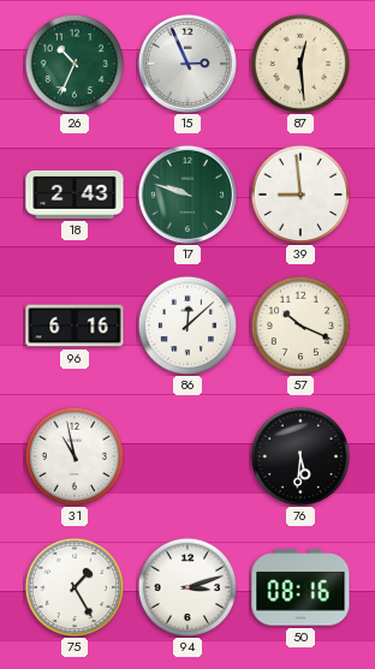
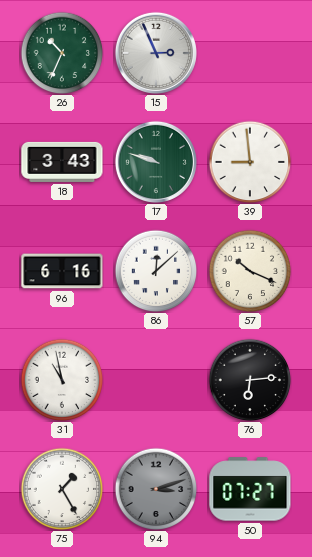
87: 12:29 -> none
18: 2:43 -> 3:43
76: 5:31 -> 6:14
94 dial: white -> grey
50: 08:16 -> 07:27
